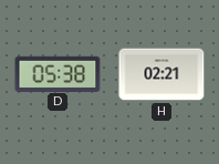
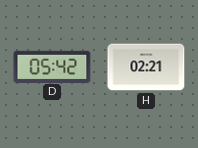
D: 05:38 -> 05:42
